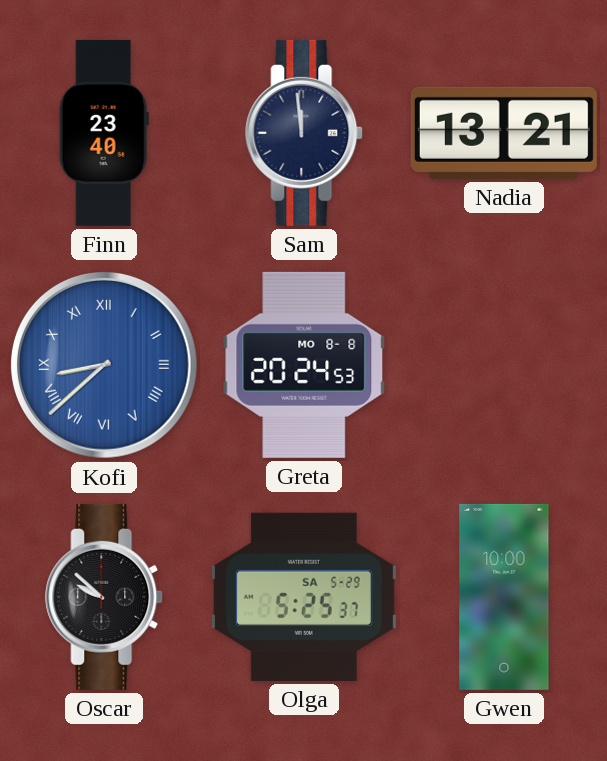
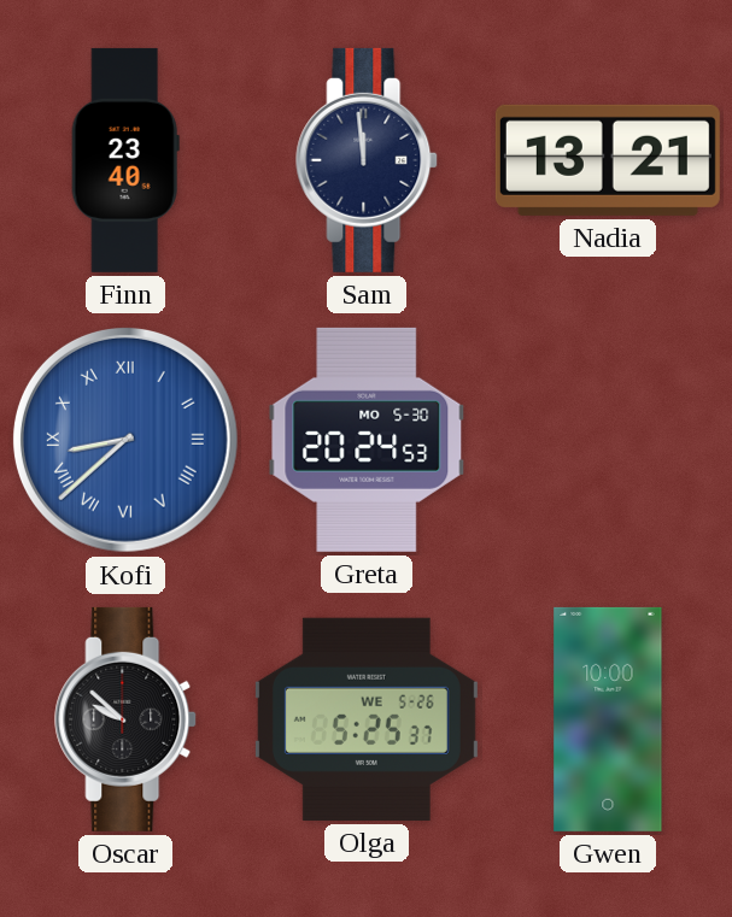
Greta date: MO 8-8 -> MO 5-30
Olga date: SA 5-29 -> WE 5-26
